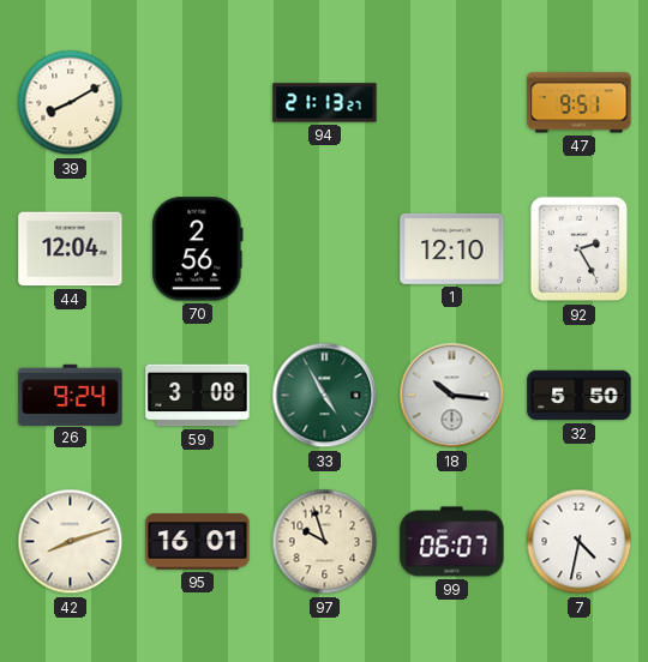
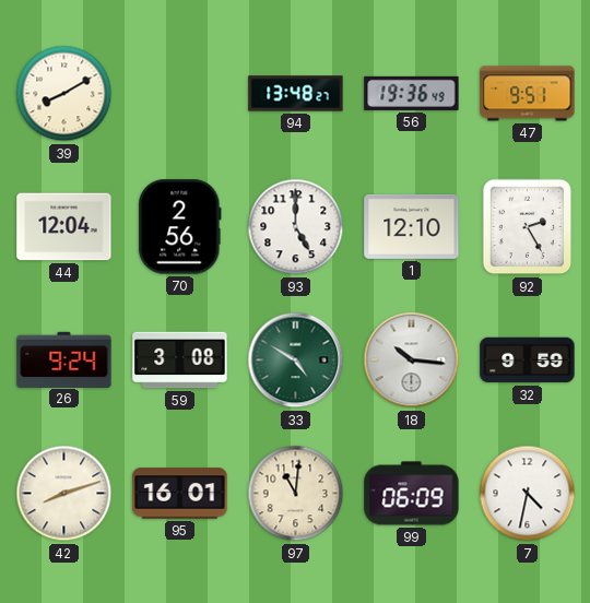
94: 21:13 -> 13:48
56: none -> 19:36
93: none -> 5:00
33: 4:55 -> 4:50
32: 5:50 -> 9:59
97: 9:57 -> 11:01
99: 06:07 -> 06:09
